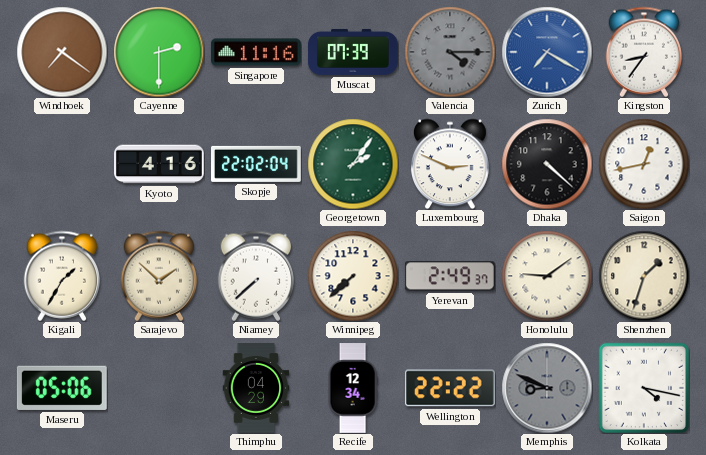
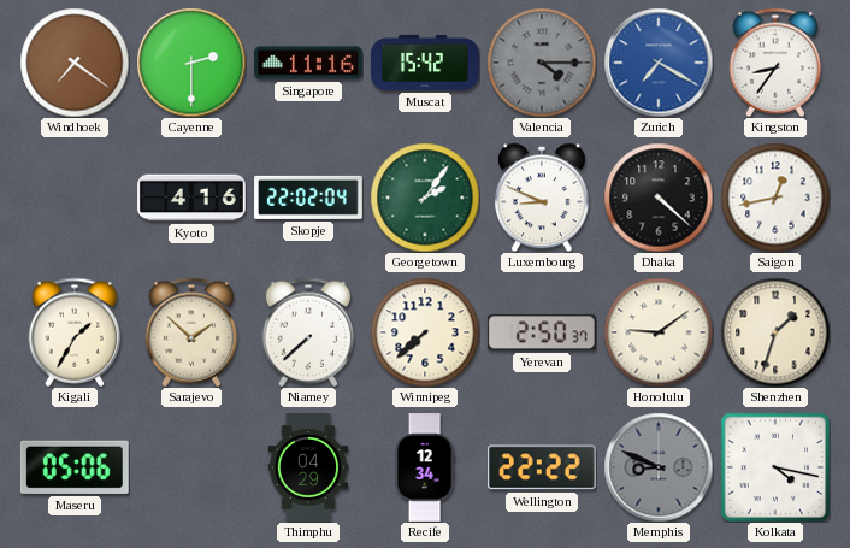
Muscat: 07:39 -> 15:42
Luxembourg: 2:49 -> 8:49
Yerevan: 2:49 -> 2:50
